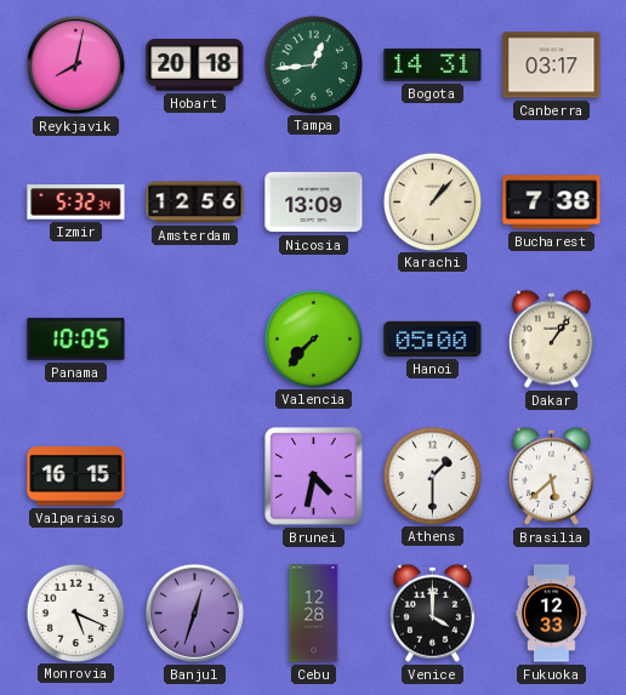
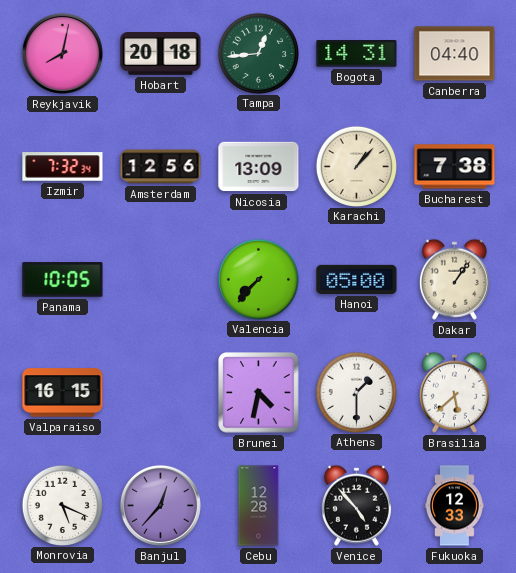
Canberra: 03:17 -> 04:40
Izmir: 5:32 -> 7:32
Banjul: 12:33 -> 12:37
Venice: 4:00 -> 4:53
